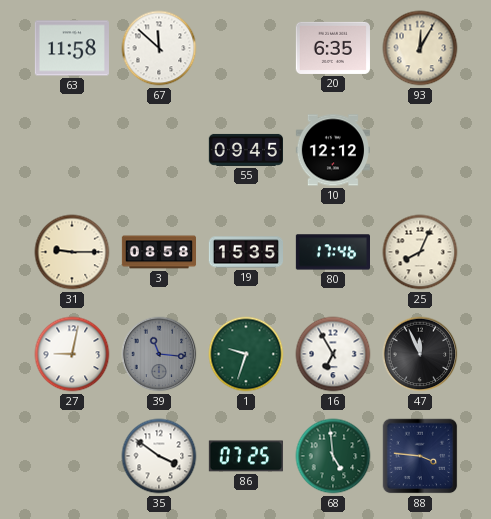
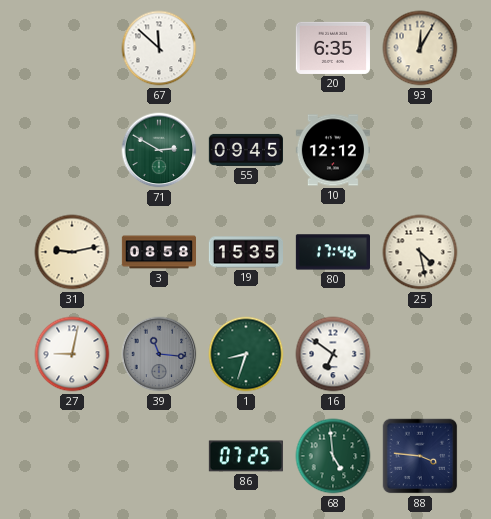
63: 11:58 -> none
71: none -> 2:50
31: 9:15 -> 9:13
25: 8:04 -> 4:28
1: 9:33 -> 8:33
16: 6:55 -> 6:51
47: 11:56 -> none
35: 3:51 -> none
